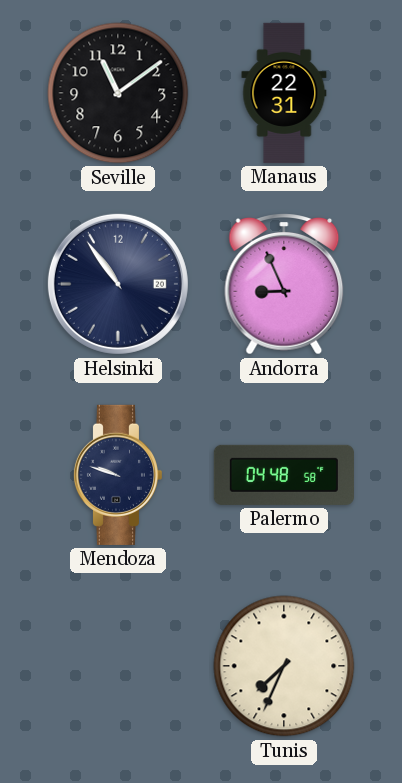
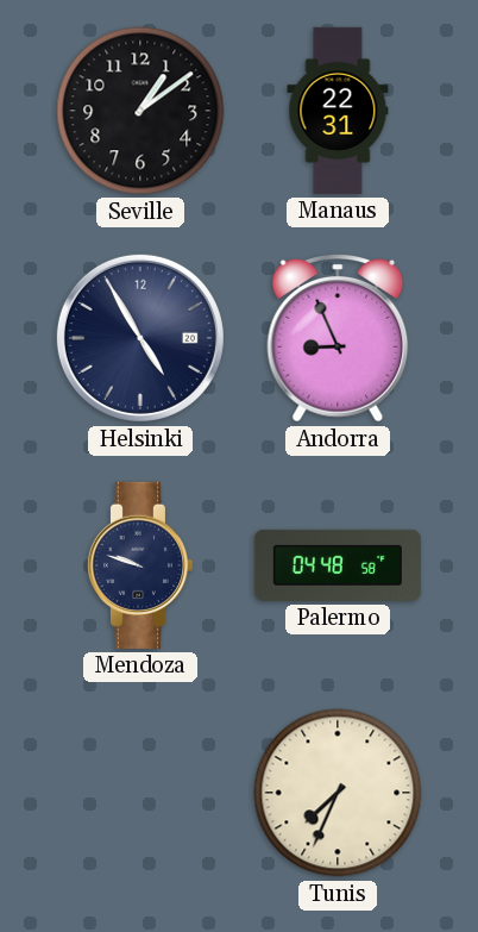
Seville: 11:09 -> 1:09
Helsinki: 10:54 -> 4:55
